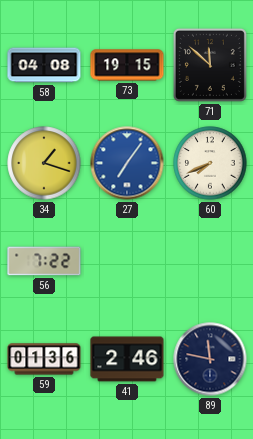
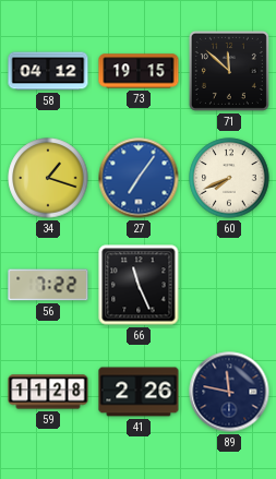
58: 04:08 -> 04:12
66: none -> 11:26
59: 01:36 -> 11:28
41: 2:46 -> 2:26
